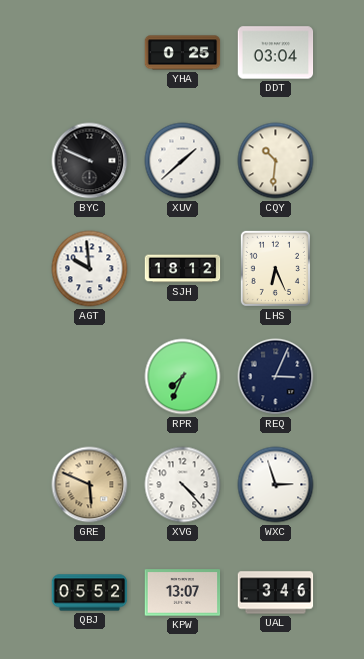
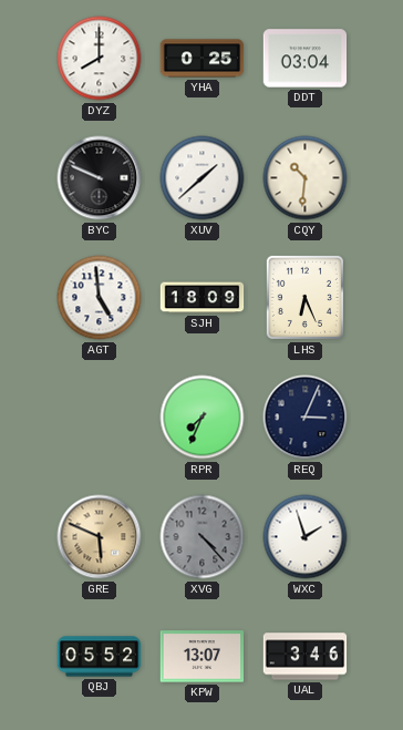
DYZ: none -> 8:00
AGT: 9:59 -> 4:59
SJH: 18:12 -> 18:09
XVG dial: white -> grey
WXC: 2:57 -> 1:57
